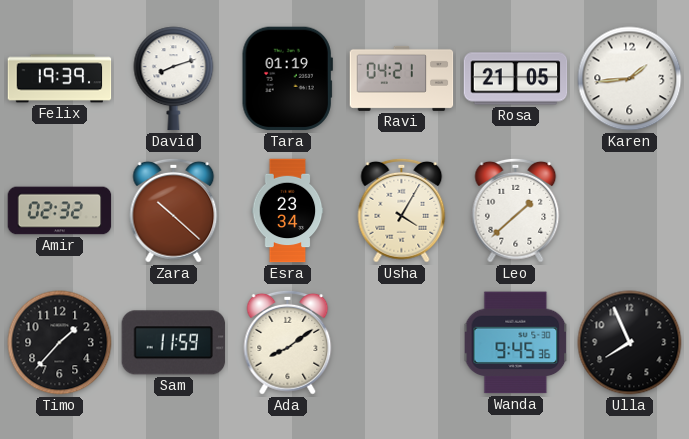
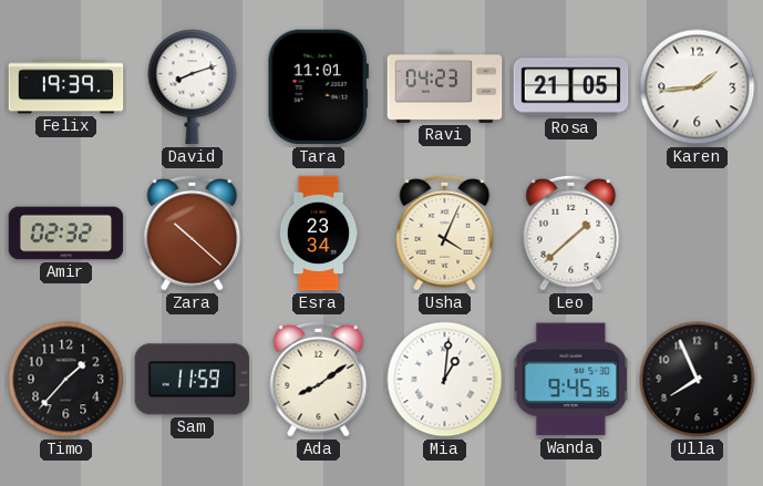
Tara: 01:19 -> 11:01
Ravi: 04:21 -> 04:23
Usha: 4:05 -> 4:04
Mia: none -> 1:01
